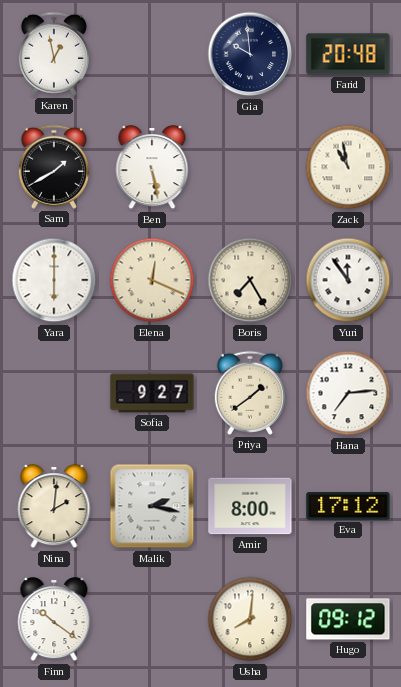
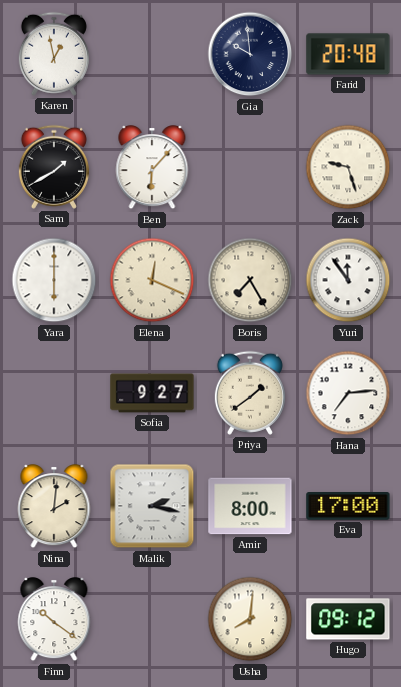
Ben: 5:28 -> 6:07
Zack: 10:58 -> 9:27
Eva: 17:12 -> 17:00
